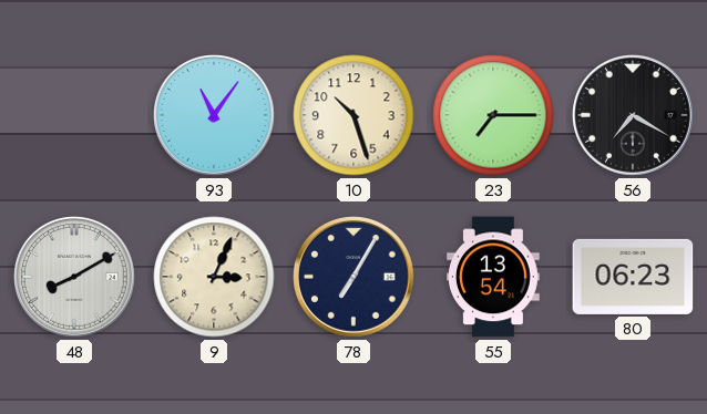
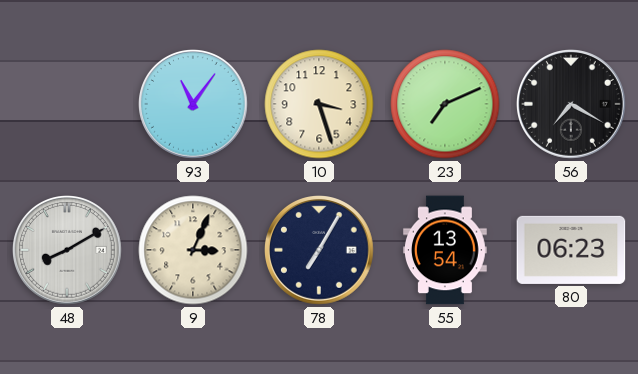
10: 10:27 -> 3:27
23: 7:15 -> 7:11
